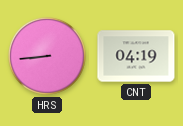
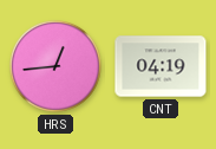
HRS: 8:44 -> 12:44
